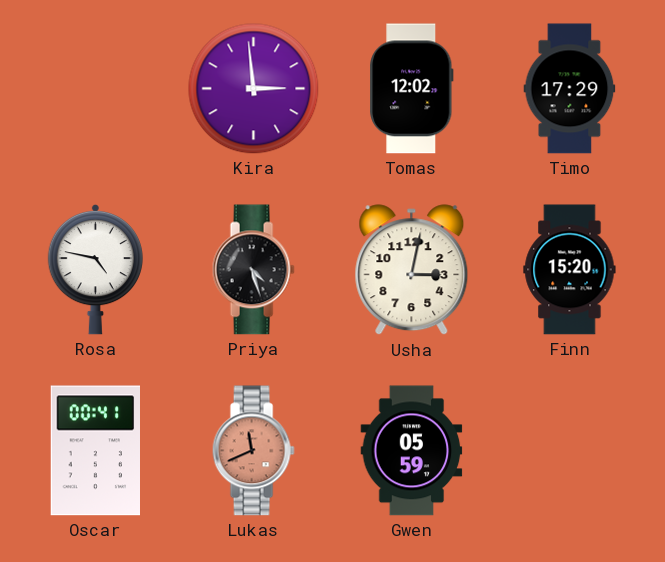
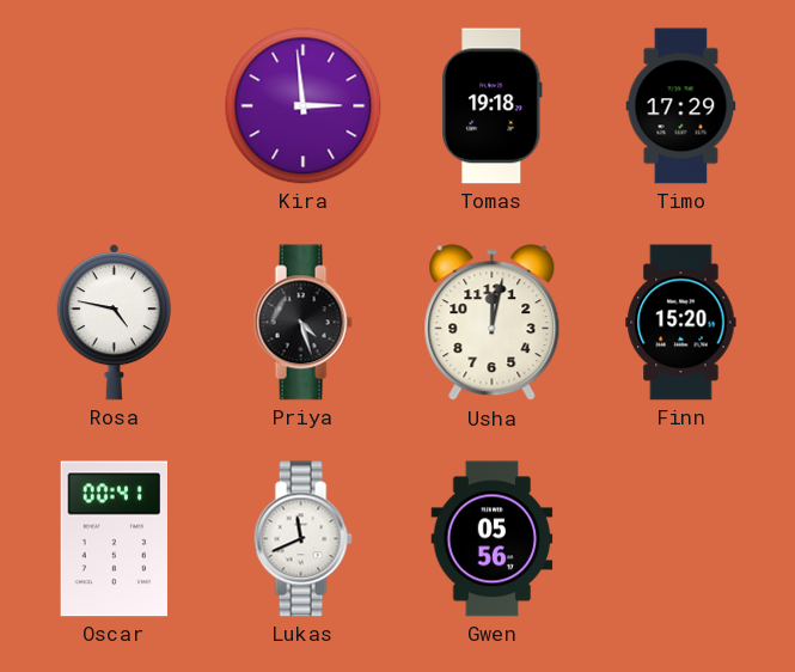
Tomas: 12:02 -> 19:18
Usha: 3:02 -> 12:02
Lukas dial: salmon -> white
Gwen: 05:59 -> 05:56
